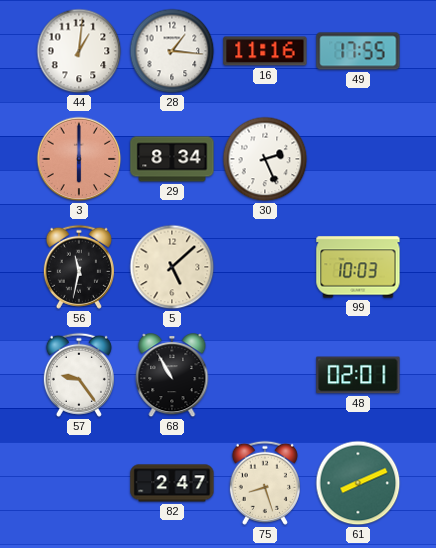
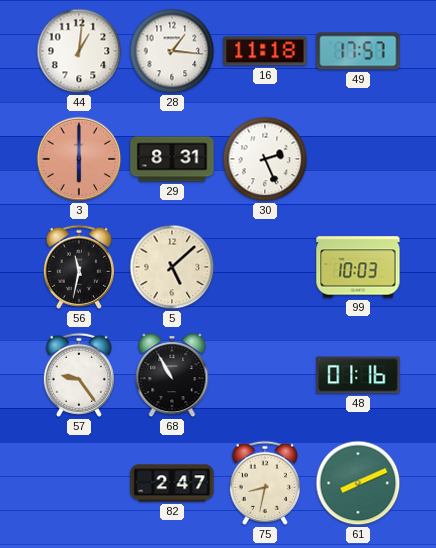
16: 11:16 -> 11:18
49: 17:55 -> 17:57
29: 8:34 -> 8:31
48: 02:01 -> 01:16
75: 8:27 -> 8:32
